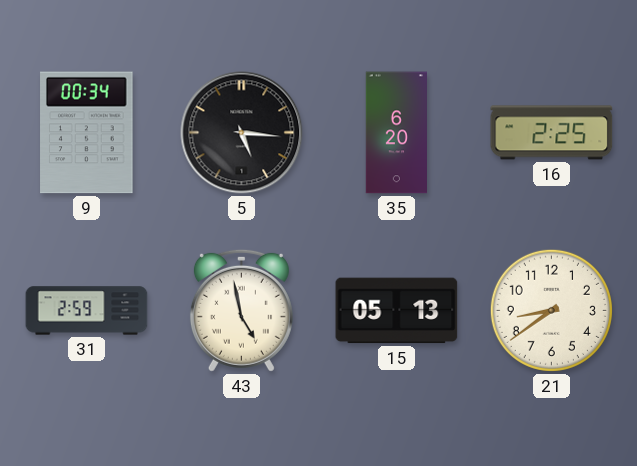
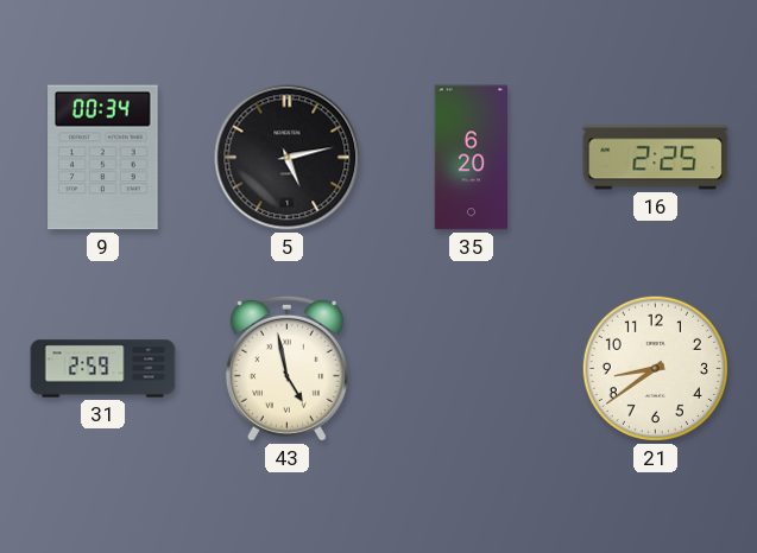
5: 5:16 -> 5:13
15: 05:13 -> none
